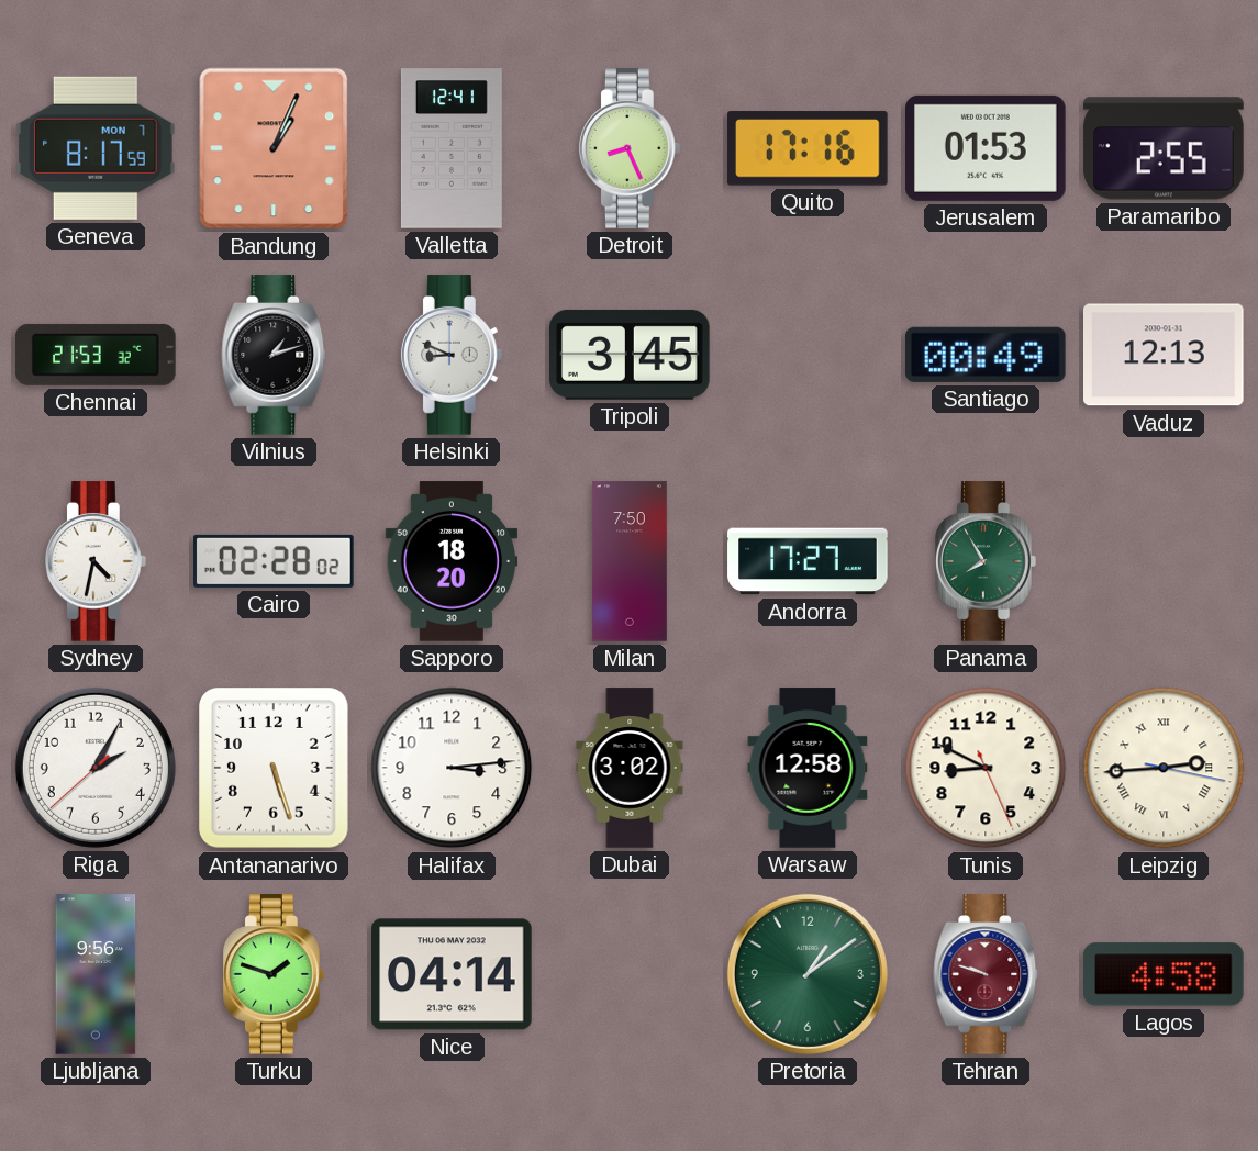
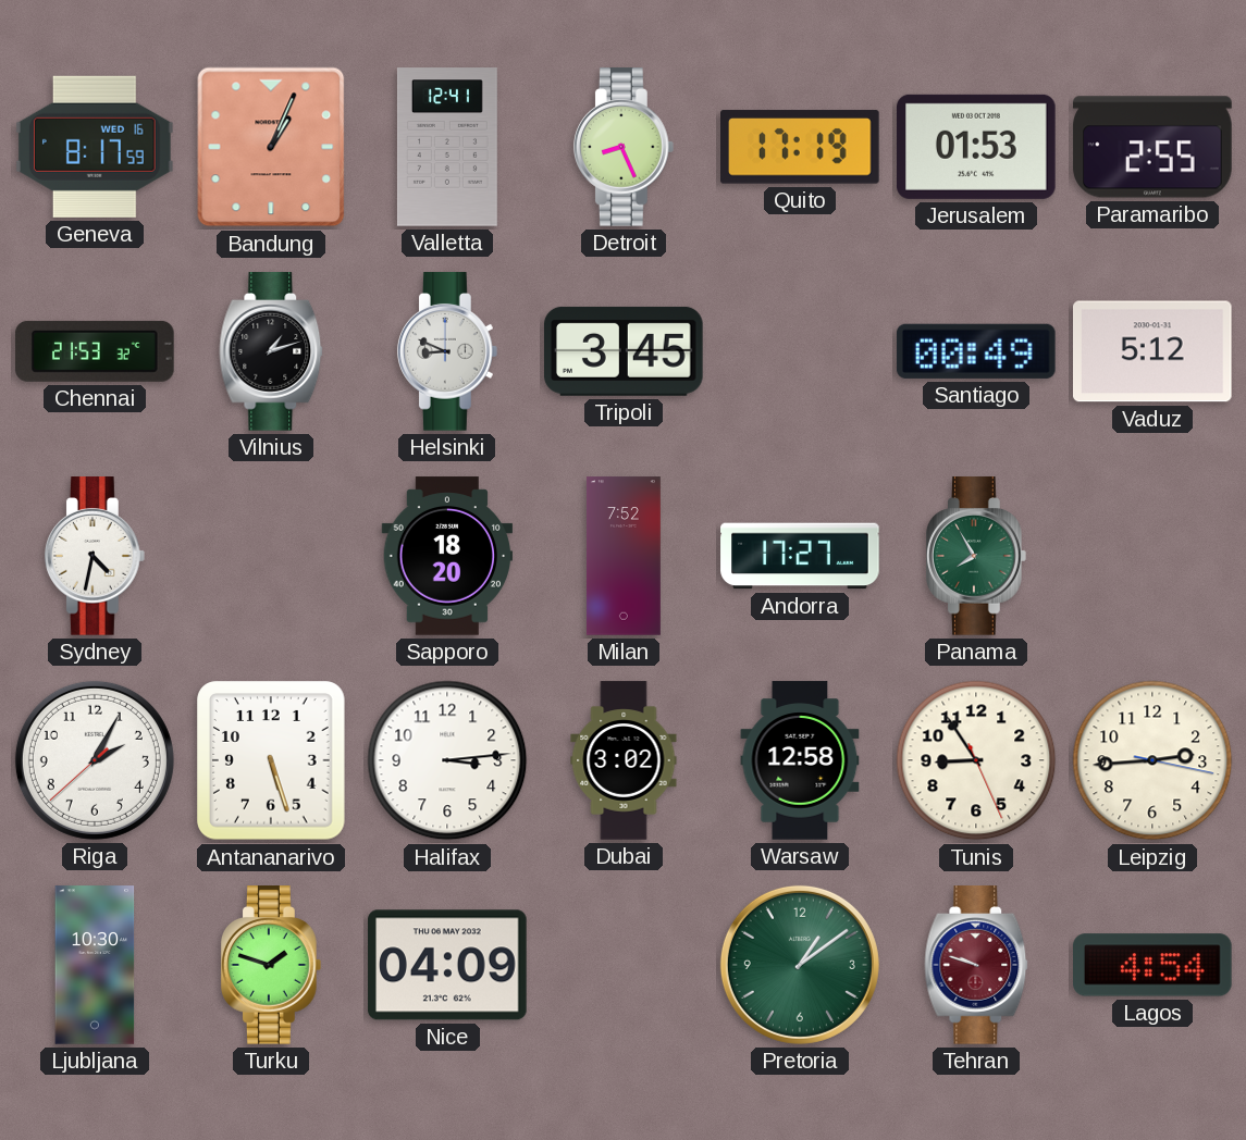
Geneva date: MON 7 -> WED 16
Quito: 17:16 -> 17:19
Vaduz: 12:13 -> 5:12
Cairo: 02:28 -> none
Milan: 7:50 -> 7:52
Tunis: 8:49 -> 8:54
Leipzig numerals: Roman -> Arabic
Ljubljana: 9:56 -> 10:30
Nice: 04:14 -> 04:09
Lagos: 4:58 -> 4:54
